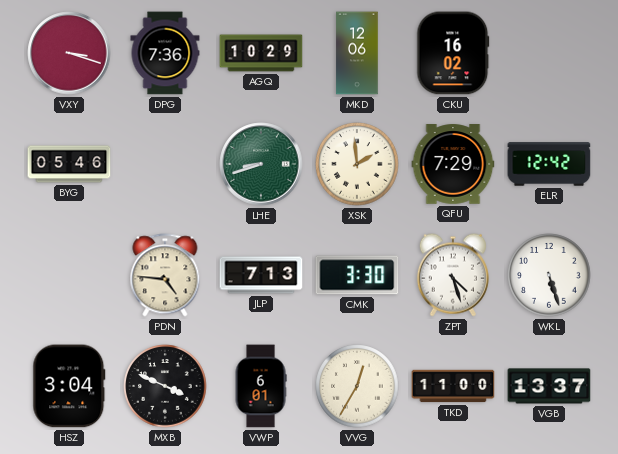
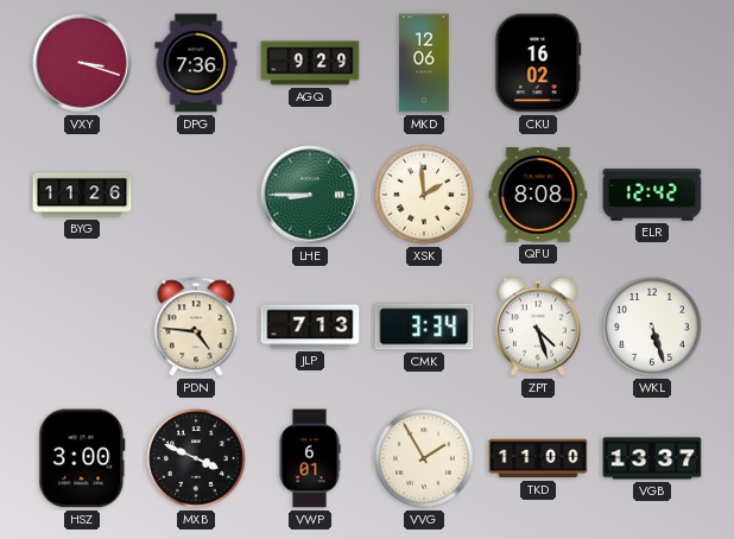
AGQ: 10:29 -> 9:29
BYG: 05:46 -> 11:26
LHE: 8:42 -> 8:45
QFU: 7:29 -> 8:08
CMK: 3:30 -> 3:34
HSZ: 3:04 -> 3:00
VVG: 12:35 -> 1:55
